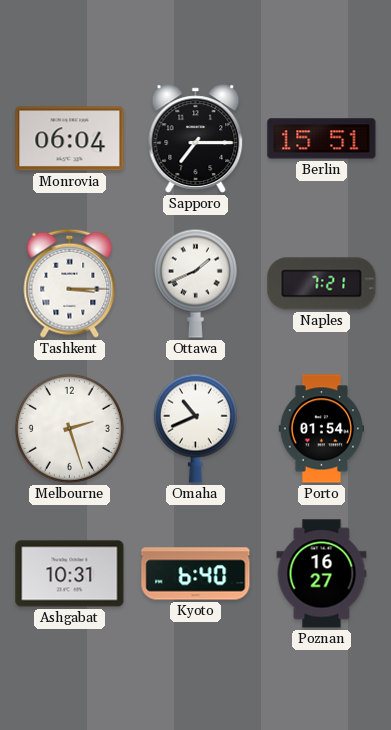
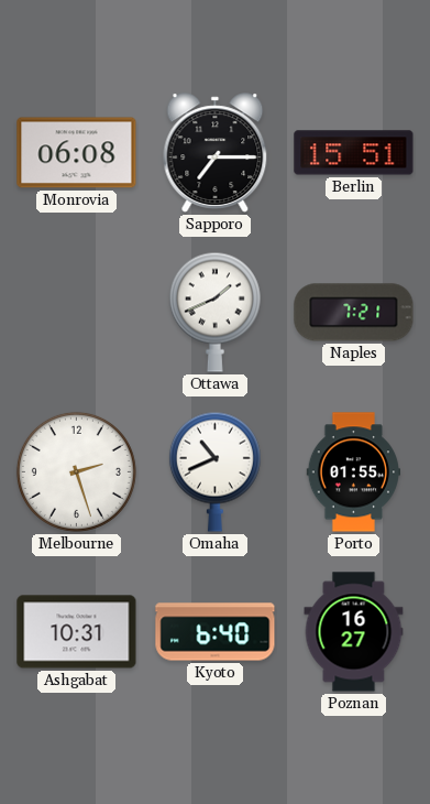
Monrovia: 06:04 -> 06:08
Tashkent: 3:15 -> none
Porto: 01:54 -> 01:55
